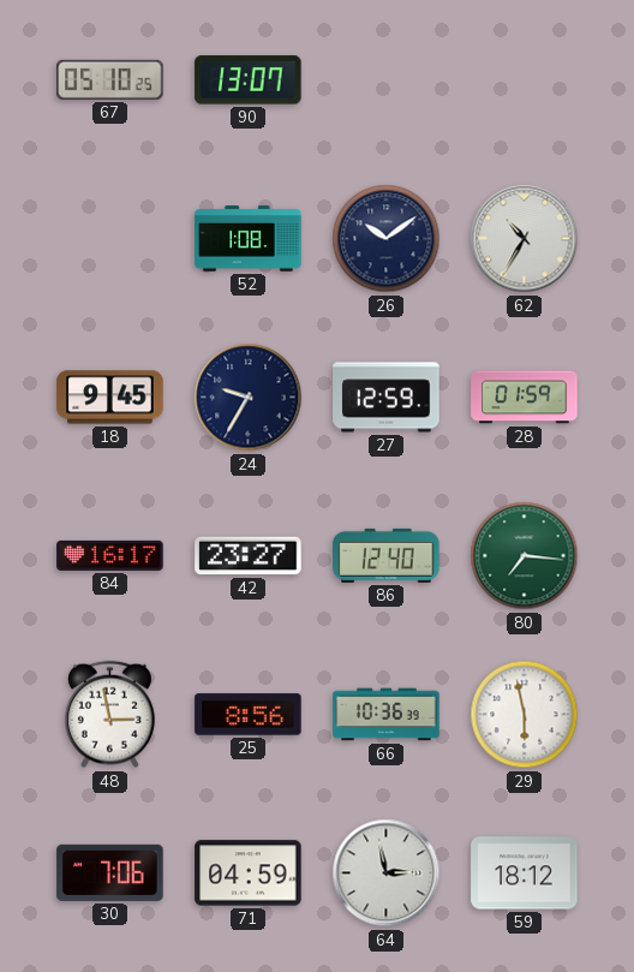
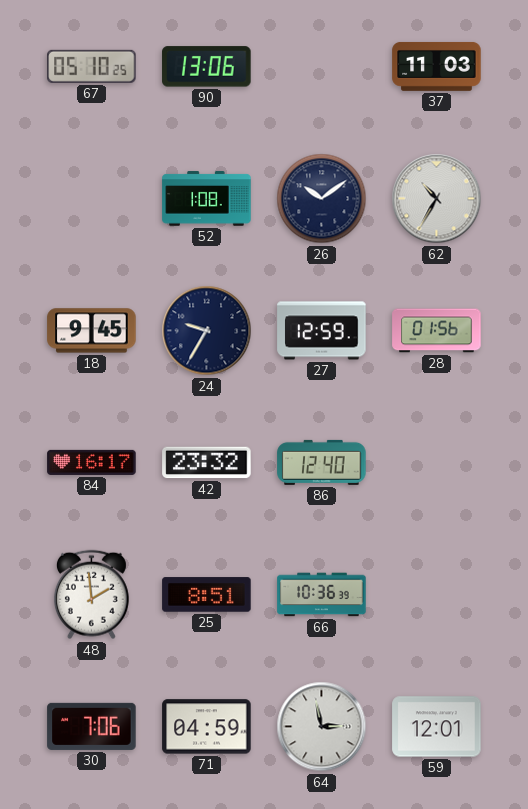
90: 13:07 -> 13:06
37: none -> 11:03
28: 01:59 -> 01:56
42: 23:27 -> 23:32
80: 7:16 -> none
48: 2:58 -> 1:59
25: 8:56 -> 8:51
29: 5:58 -> none
59: 18:12 -> 12:01
